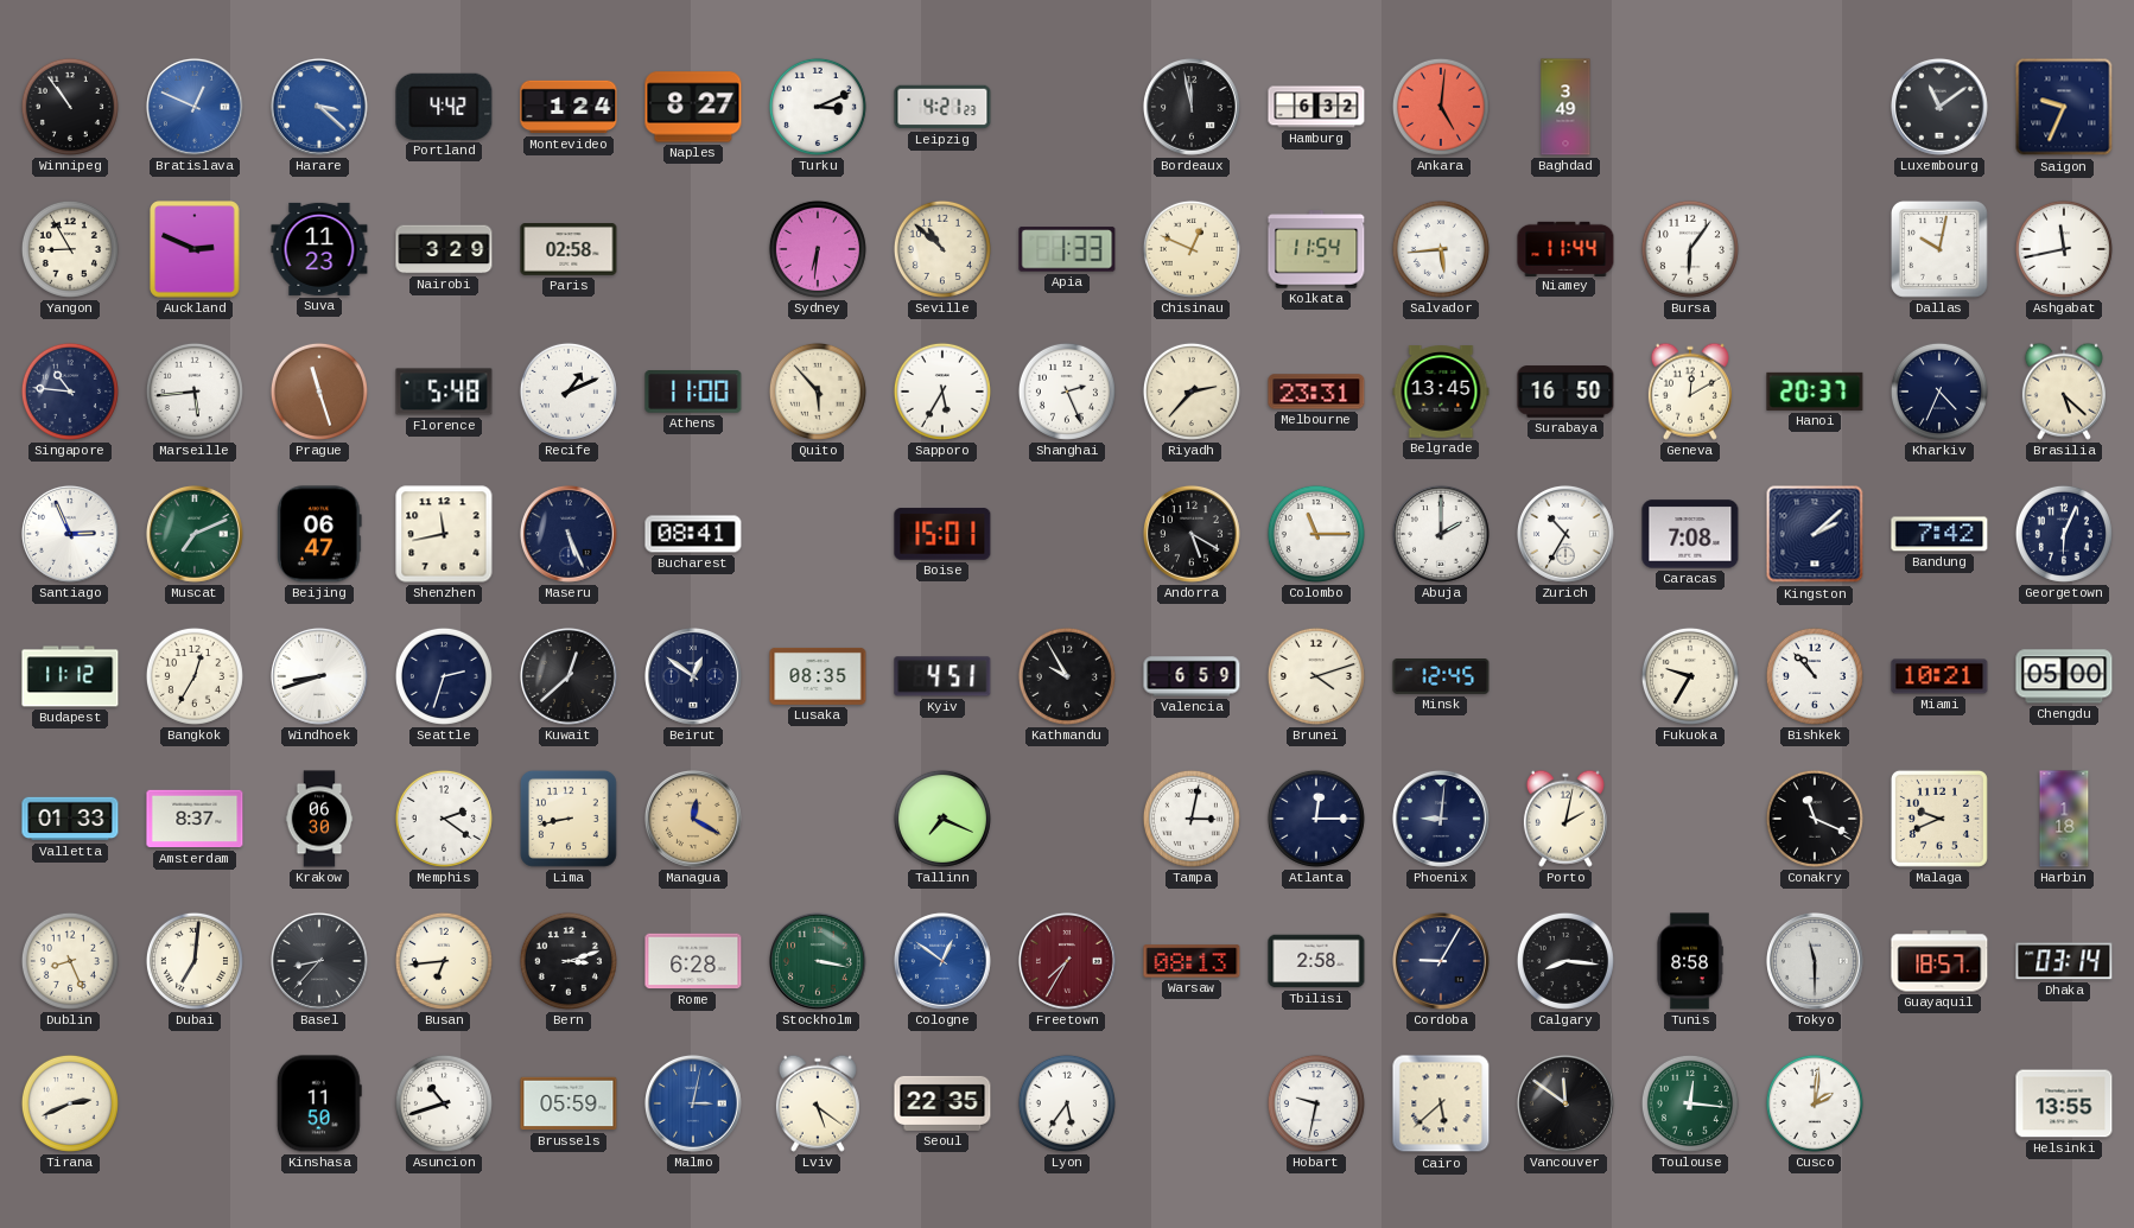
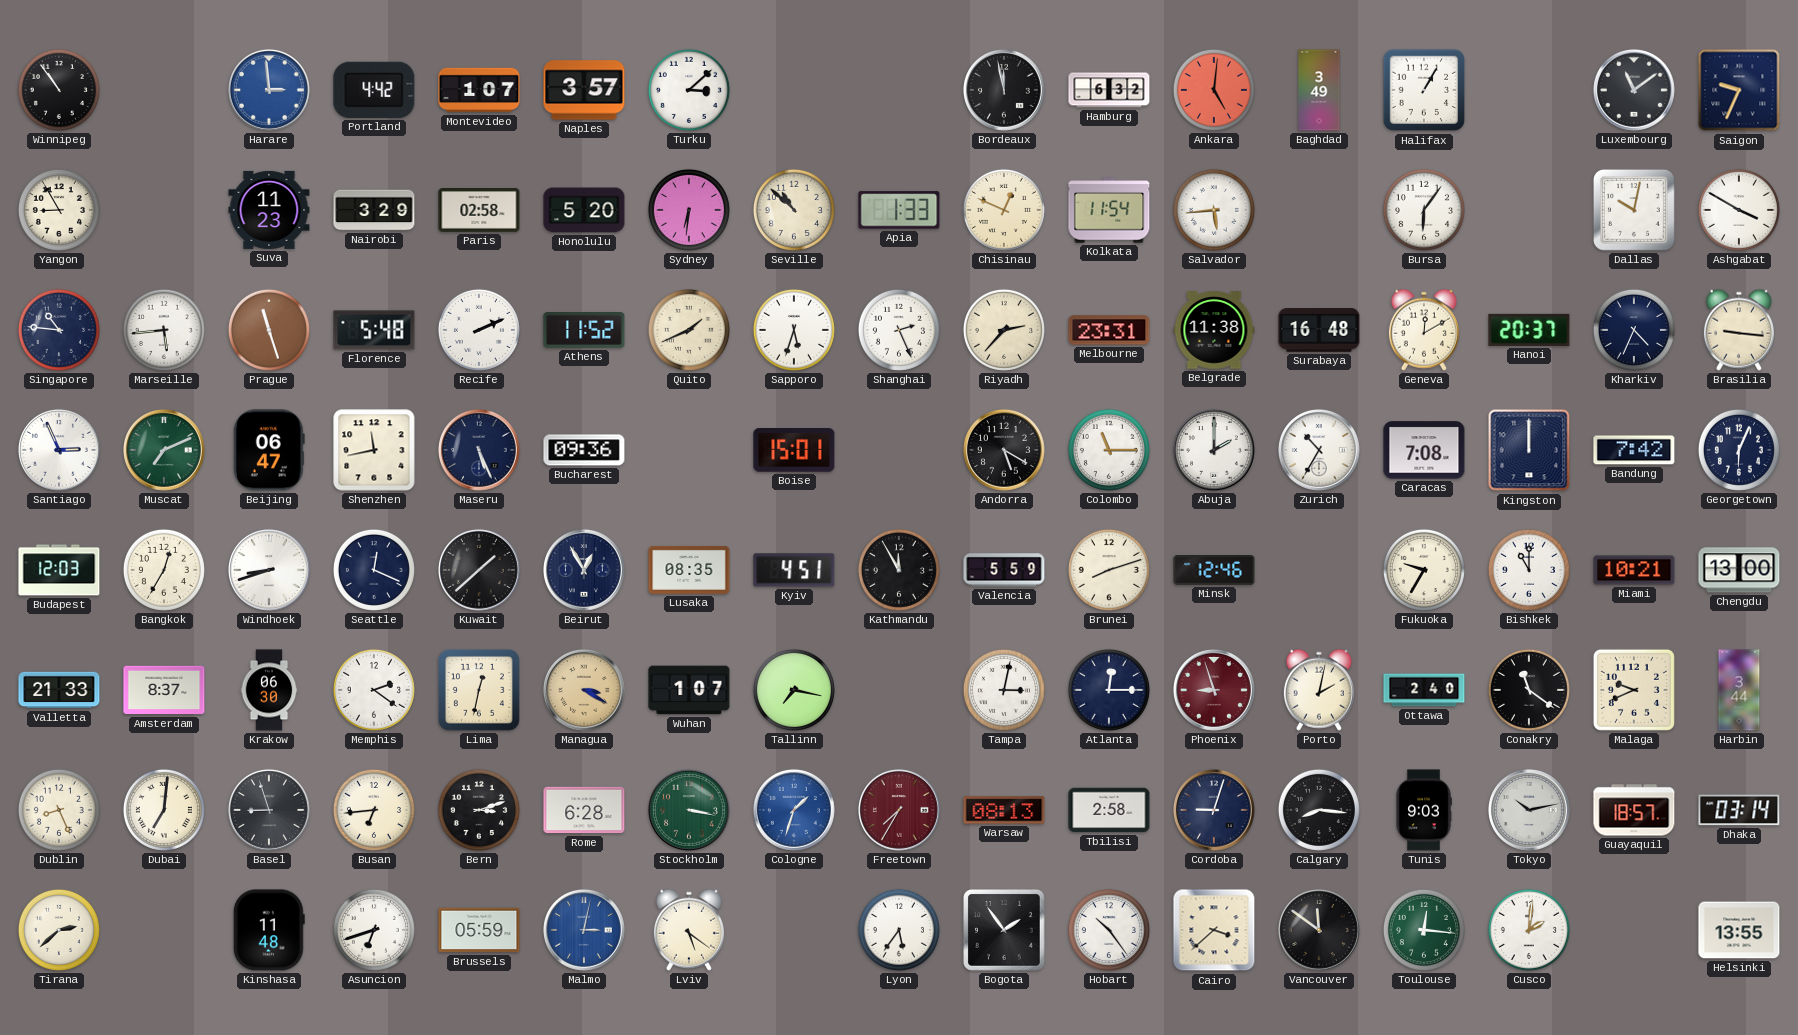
Bratislava: 12:49 -> none
Harare: 3:22 -> 2:59
Montevideo: 1:24 -> 1:07
Naples: 8:27 -> 3:57
Turku: 3:11 -> 3:08
Leipzig: 4:21 -> none
Halifax: none -> 1:05
Auckland: 2:49 -> none
Honolulu: none -> 5:20
Niamey: 11:44 -> none
Ashgabat: 11:43 -> 3:50
Recife: 1:11 -> 2:11
Athens: 11:00 -> 11:52
Quito: 5:53 -> 1:41
Sapporo: 5:35 -> 5:33
Belgrade: 13:45 -> 11:38
Surabaya: 16:50 -> 16:48
Brasilia: 5:22 -> 9:16
Bucharest: 08:41 -> 09:36
Kingston: 2:08 -> 12:00
Budapest: 11:12 -> 12:03
Seattle: 2:33 -> 12:19
Kuwait: 12:38 -> 1:38
Beirut: 12:51 -> 12:55
Kathmandu: 9:55 -> 11:55
Valencia: 6:59 -> 5:59
Brunei: 4:12 -> 8:12
Minsk: 12:45 -> 12:46
Bishkek: 10:53 -> 11:00
Chengdu: 05:00 -> 13:00
Valletta: 01:33 -> 21:33
Lima: 8:43 -> 12:32
Managua: 12:20 -> 3:20
Wuhan: none -> 1:07
Tallinn: 7:19 -> 7:17
Phoenix: 9:01 -> 8:57
Phoenix dial: navy -> burgundy
Ottawa: none -> 2:40
Conakry: 11:19 -> 11:21
Harbin: 1:18 -> 3:44
Basel: 8:37 -> 8:57
Cologne: 12:51 -> 1:33
Cordoba: 9:05 -> 9:03
Tunis: 8:58 -> 9:03
Tokyo: 11:30 -> 10:13
Tirana: 2:41 -> 2:38
Kinshasa: 11:50 -> 11:48
Asuncion: 10:42 -> 6:42
Seoul: 22:35 -> none
Bogota: none -> 1:54
Hobart: 9:32 -> 10:24
Cairo: 5:38 -> 3:38
